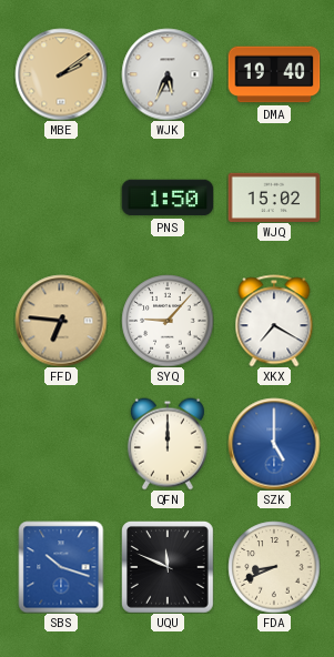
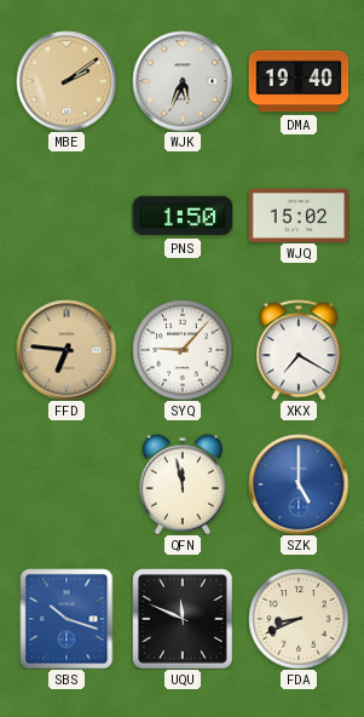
QFN: 12:00 -> 11:58
